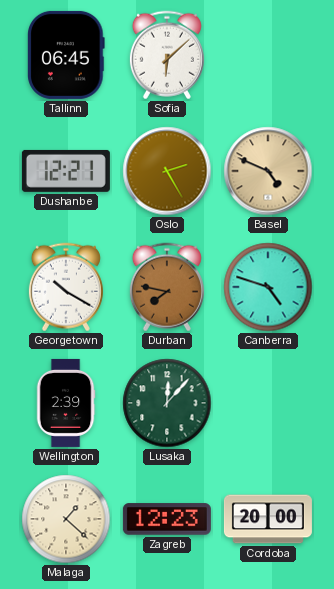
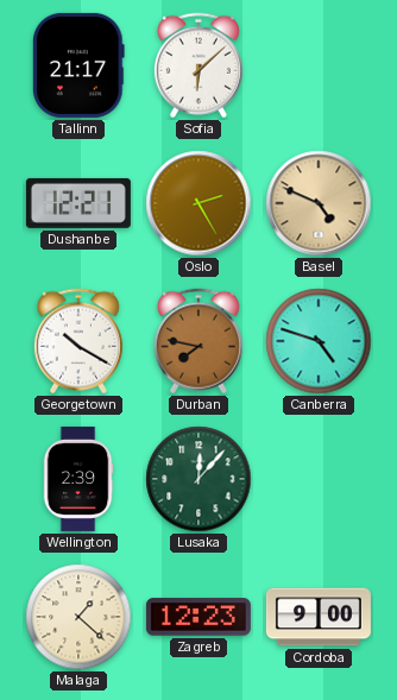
Tallinn: 06:45 -> 21:17
Cordoba: 20:00 -> 9:00
